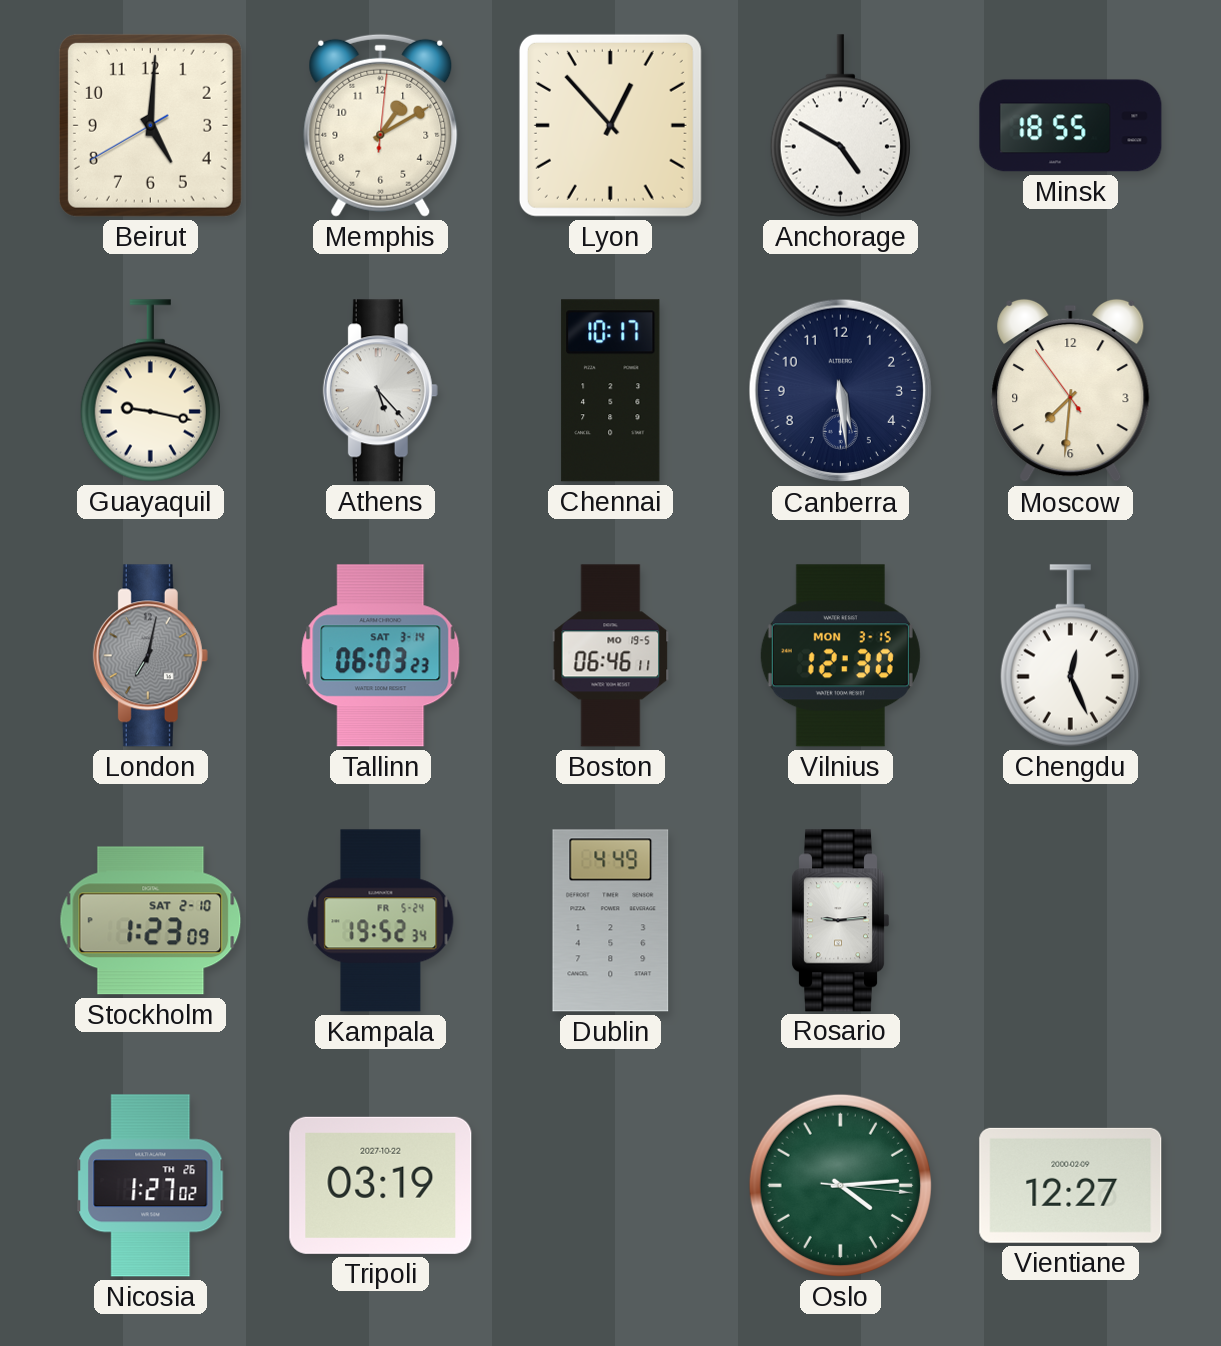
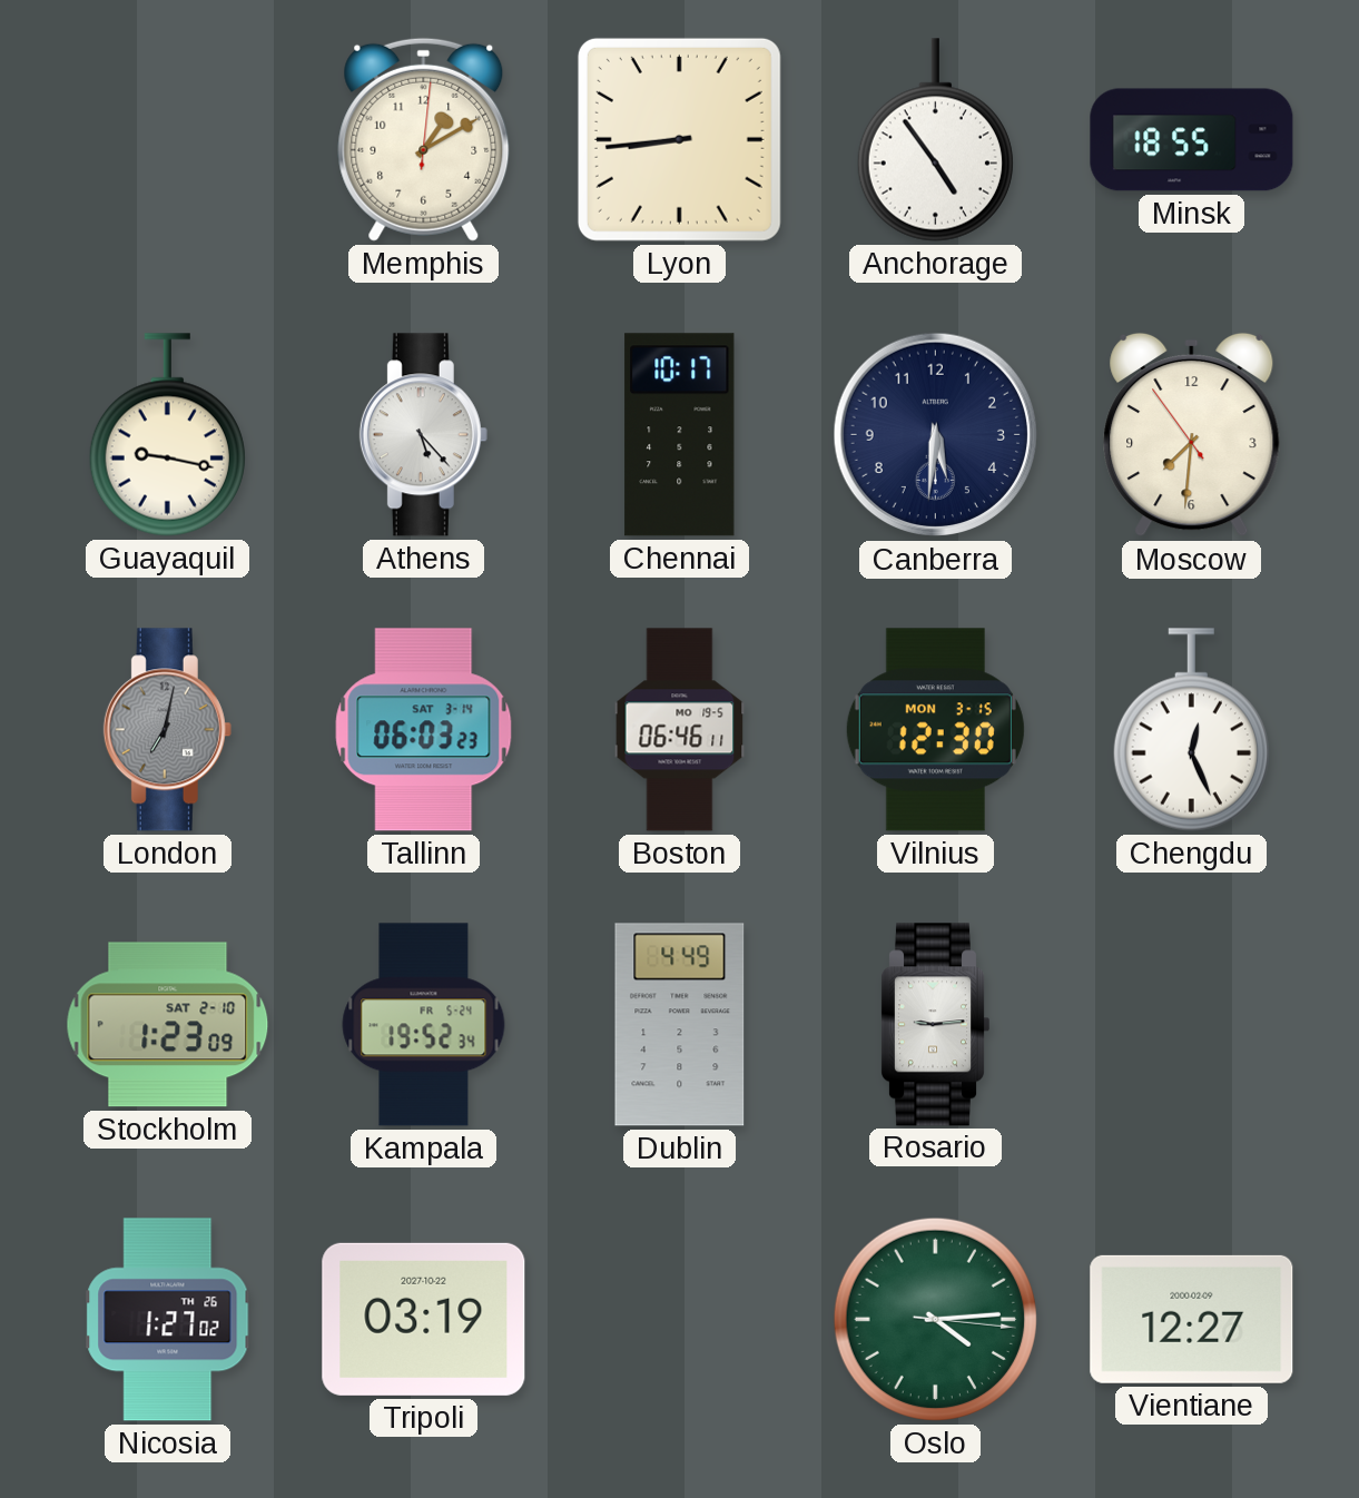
Beirut: 5:00 -> none
Lyon: 12:53 -> 8:44
Anchorage: 4:50 -> 4:54
Canberra: 5:29 -> 5:31
